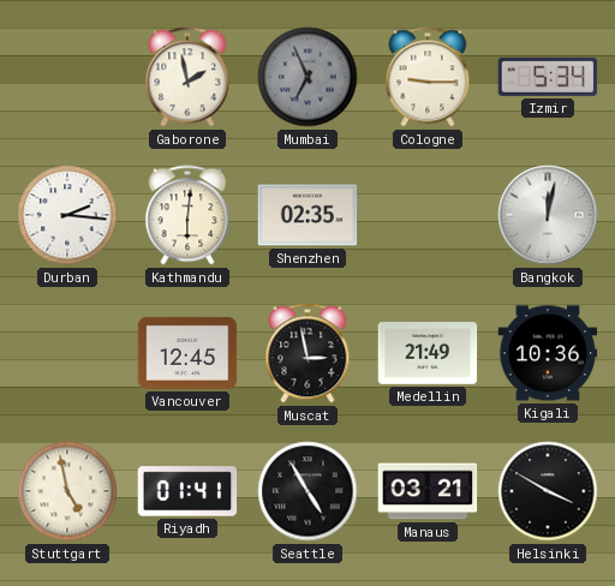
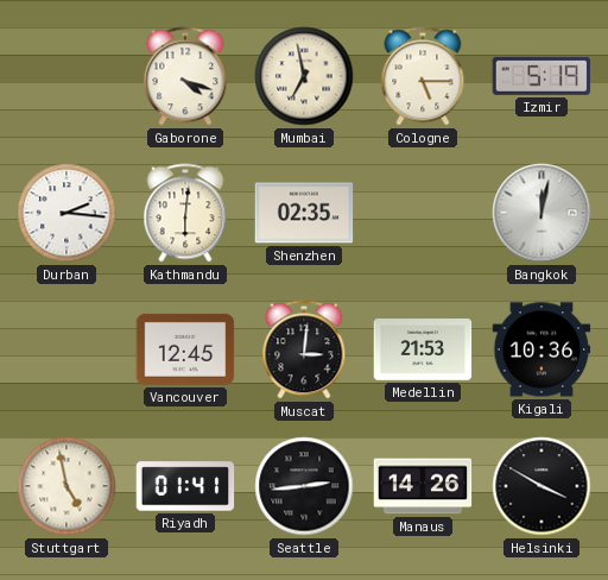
Gaborone: 1:58 -> 4:18
Mumbai: 6:56 -> 6:58
Mumbai dial: grey -> cream
Cologne: 9:15 -> 5:15
Izmir: 5:34 -> 5:19
Muscat: 2:58 -> 3:01
Medellin: 21:49 -> 21:53
Seattle: 4:55 -> 2:44
Manaus: 03:21 -> 14:26
